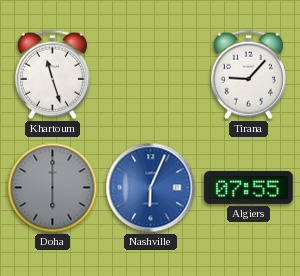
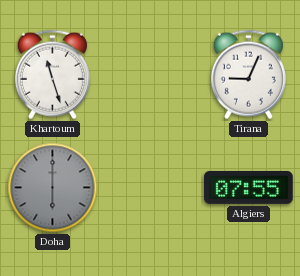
Tirana: 9:07 -> 9:04
Nashville: 6:04 -> none
